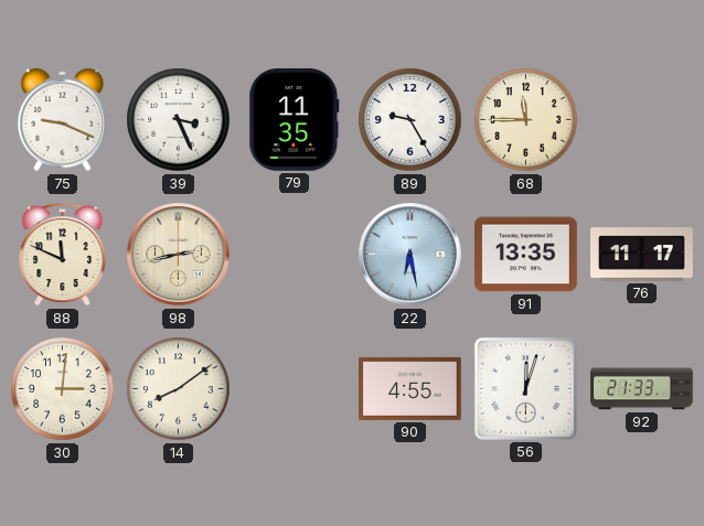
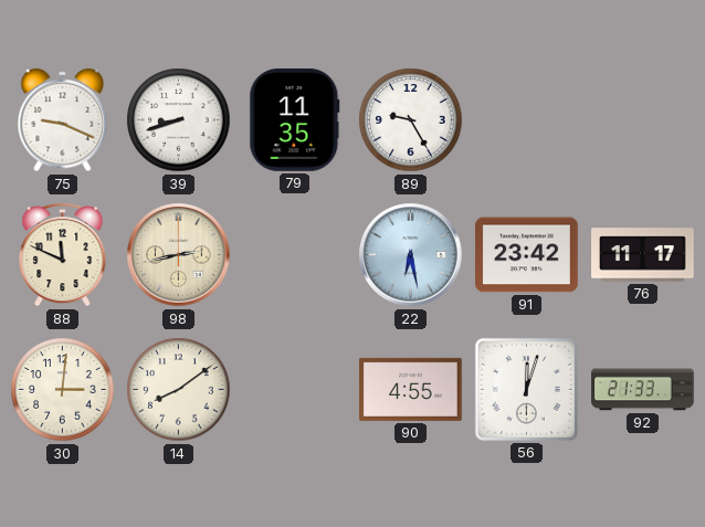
39: 3:26 -> 8:42
68: 11:45 -> none
91: 13:35 -> 23:42
